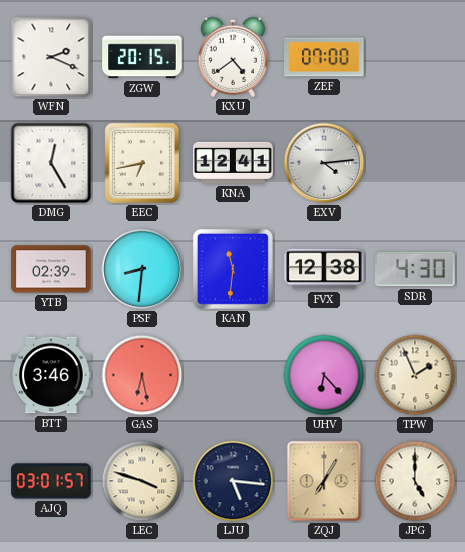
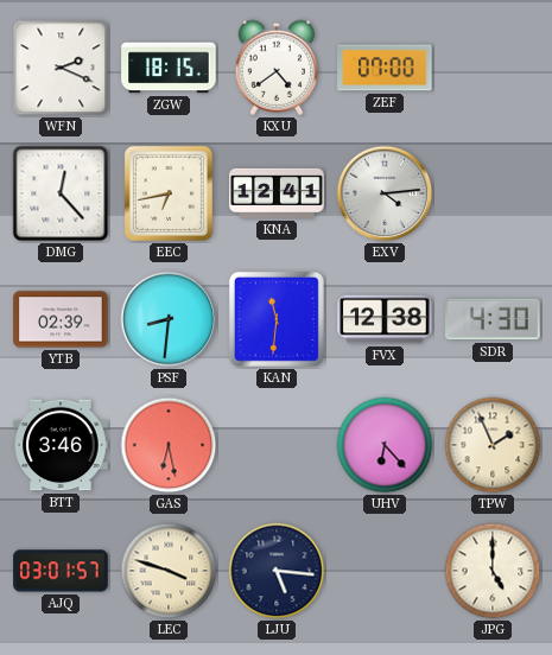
ZGW: 20:15 -> 18:15
DMG: 12:25 -> 12:23
ZQJ: 7:05 -> none
